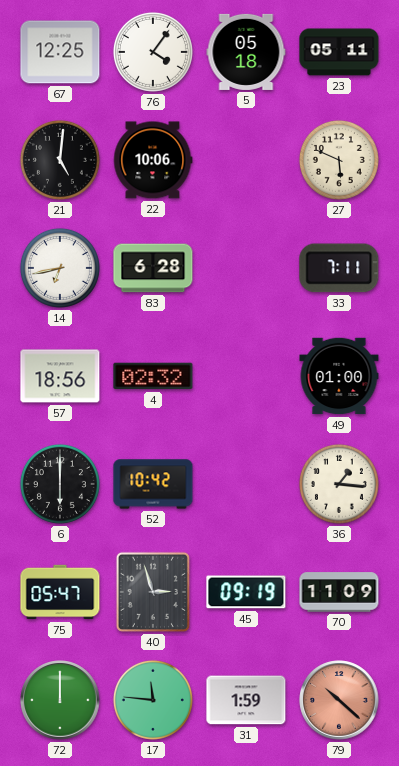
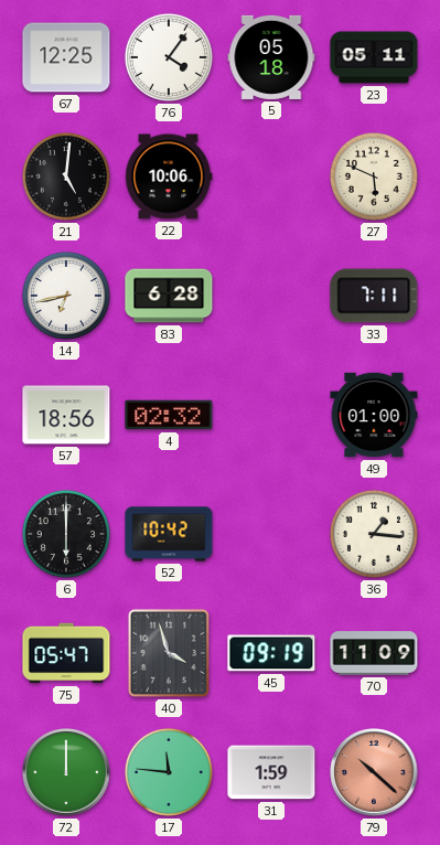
40: 2:57 -> 3:57
